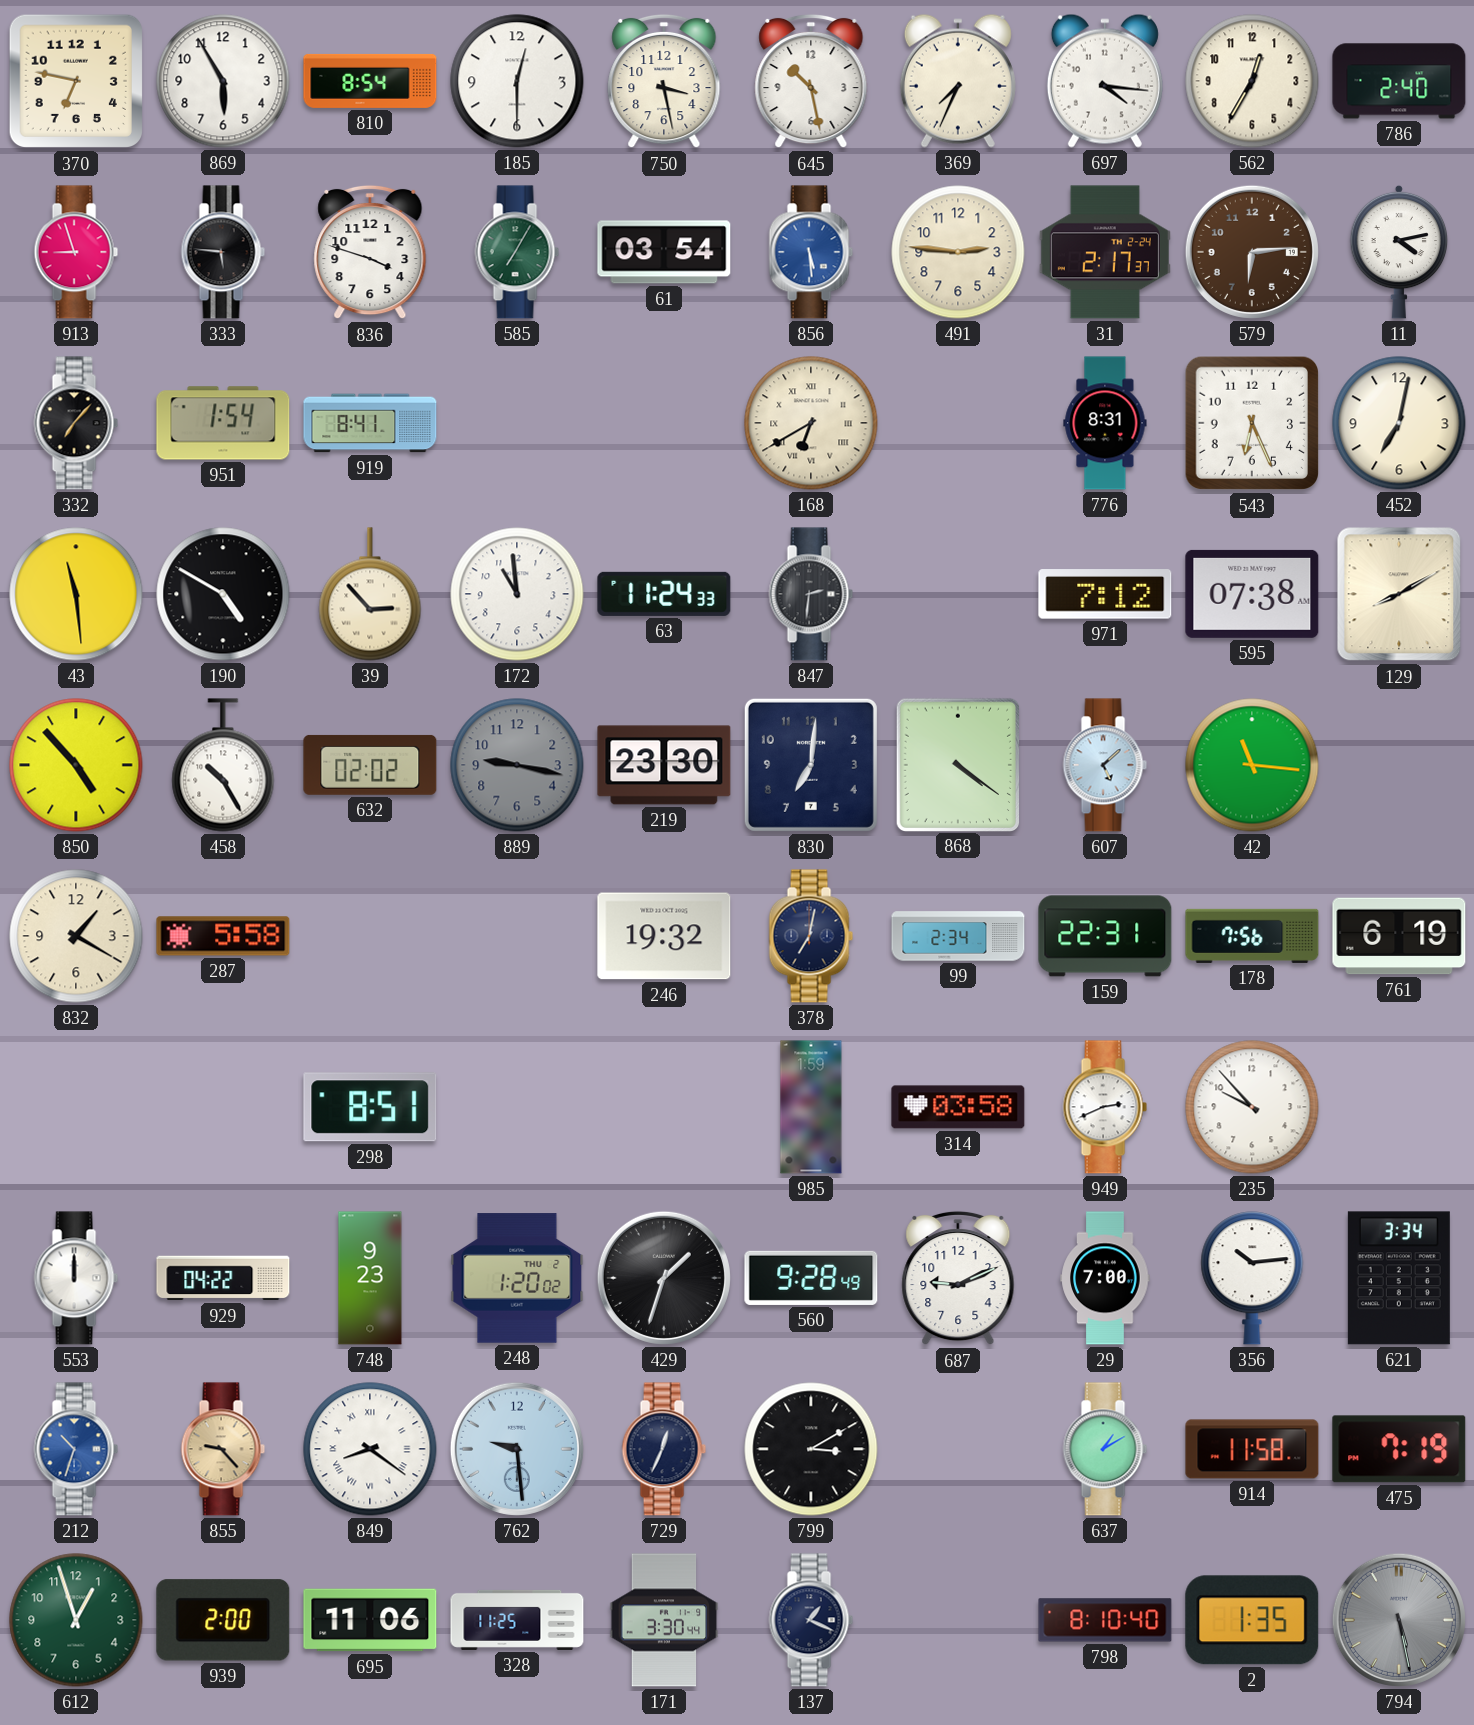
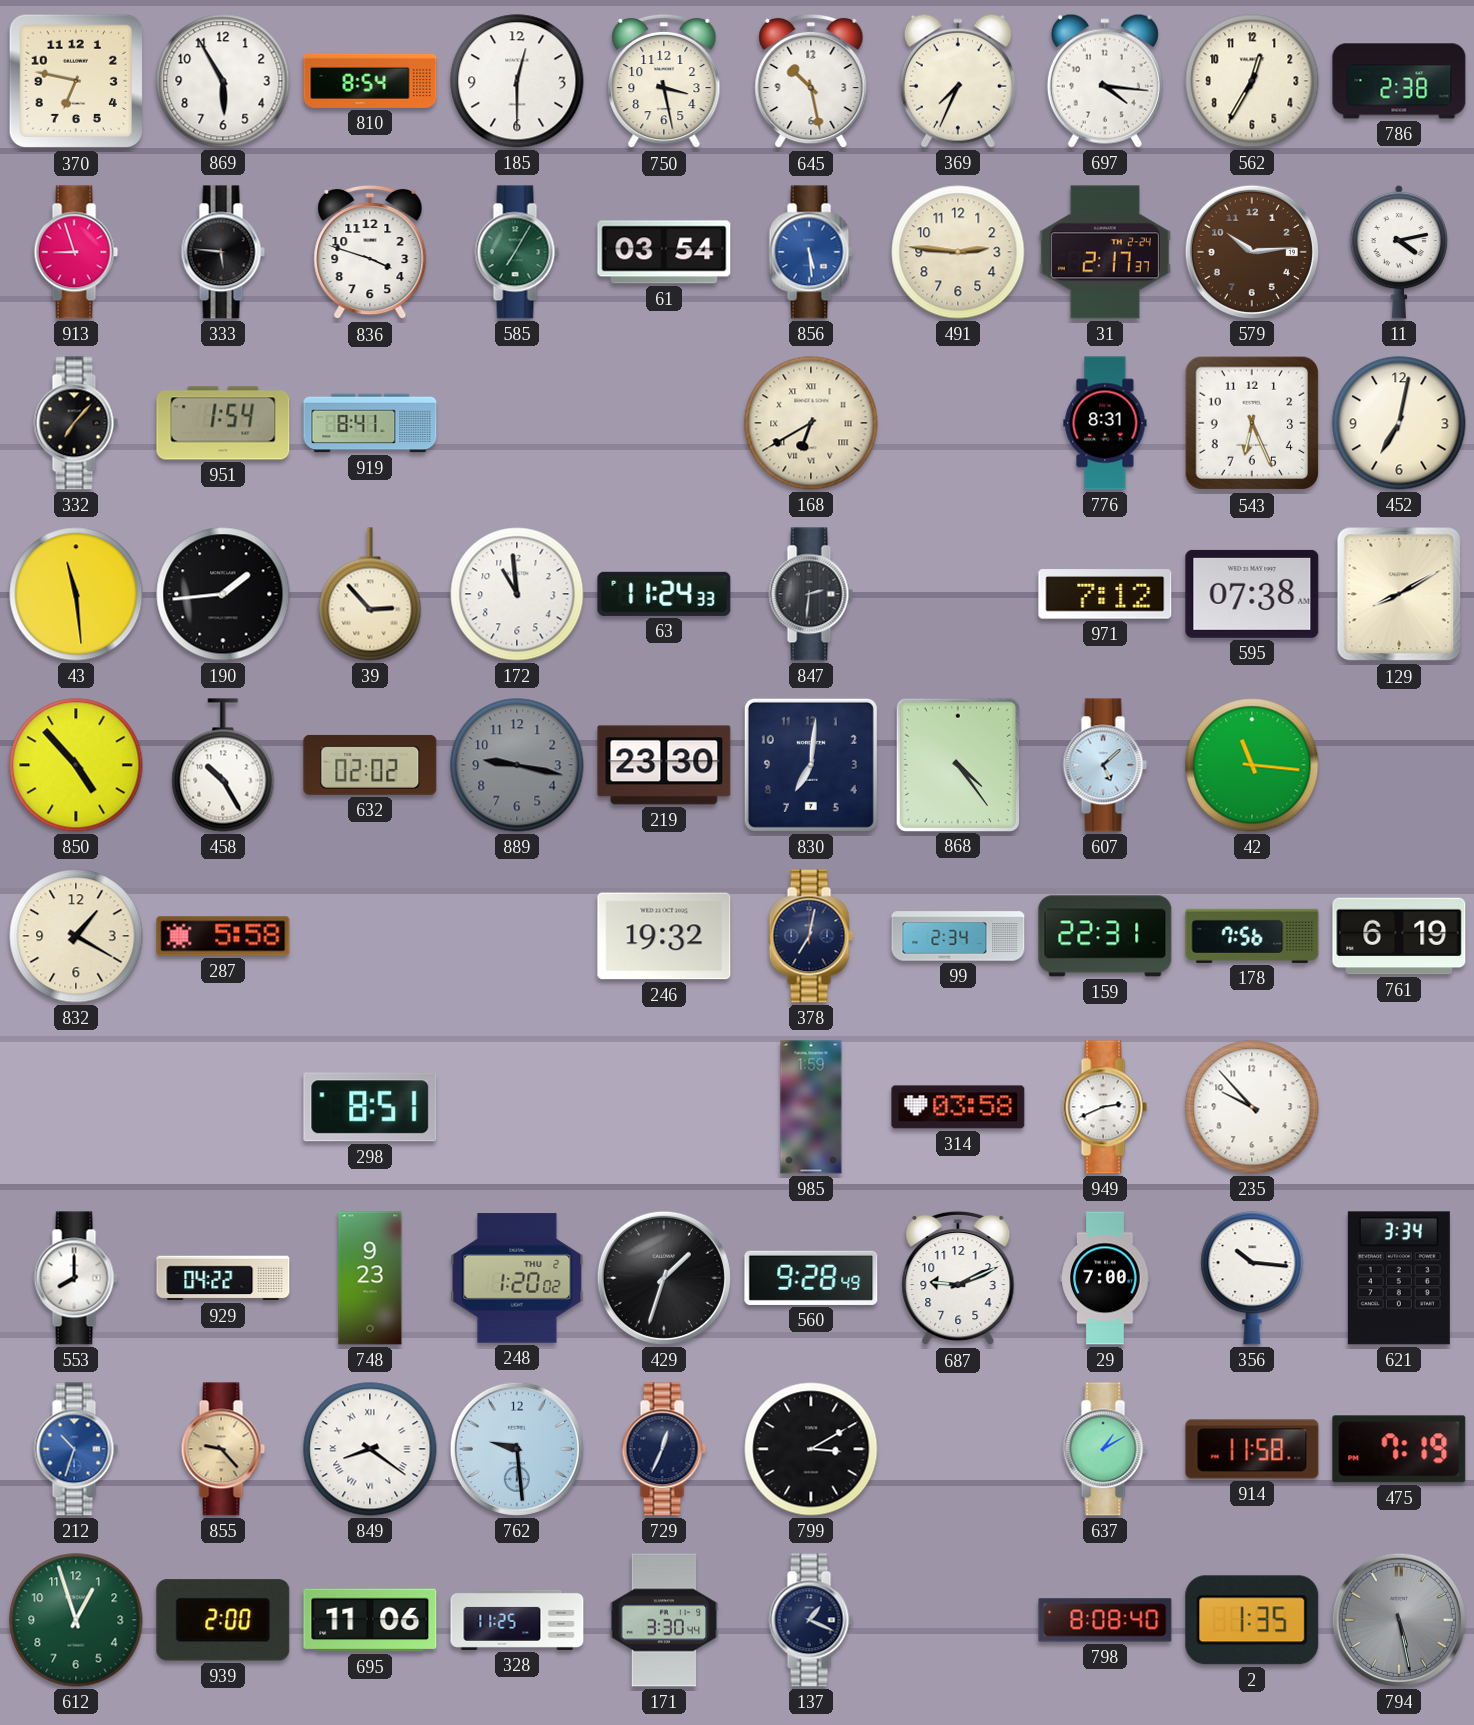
786: 2:40 -> 2:38
579: 6:14 -> 10:14
190: 4:50 -> 1:44
868: 4:21 -> 4:24
553: 12:00 -> 8:00
356: 10:14 -> 10:16
798: 8:10 -> 8:08
